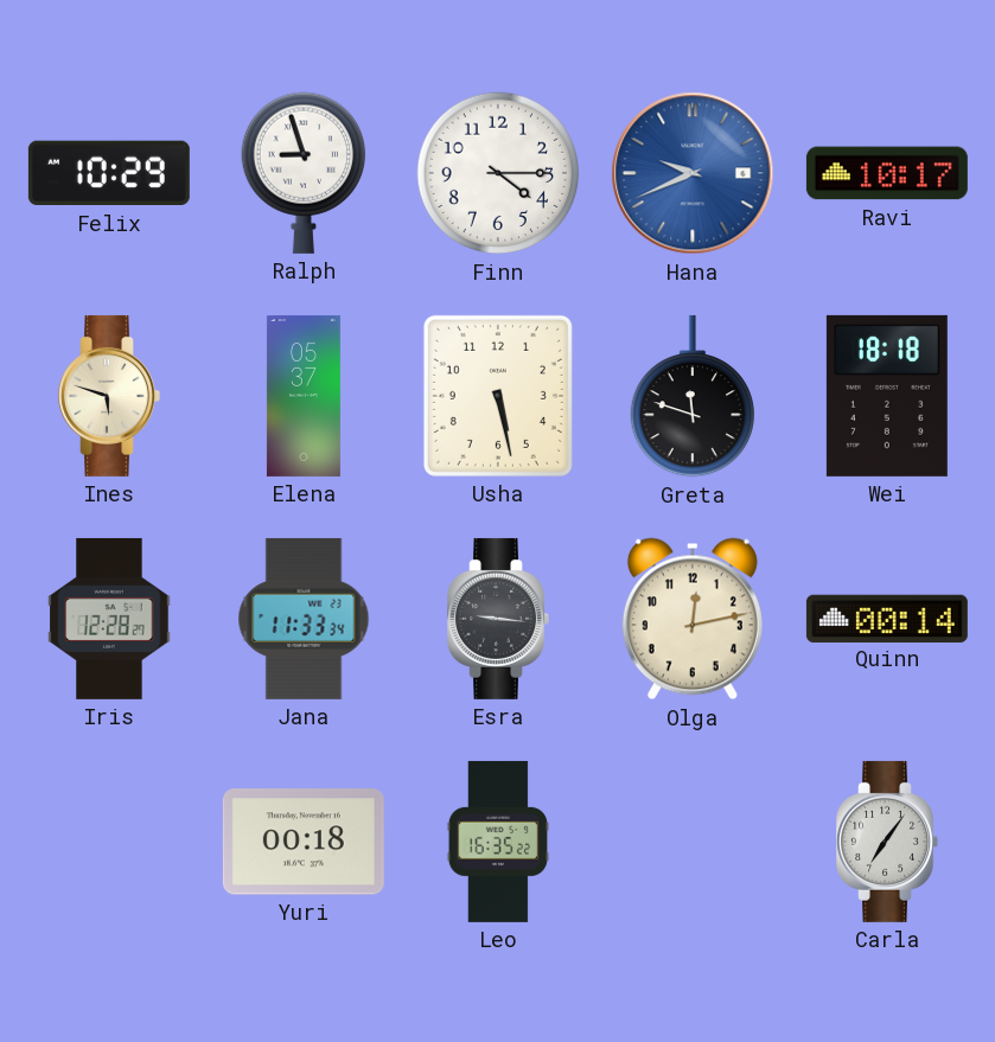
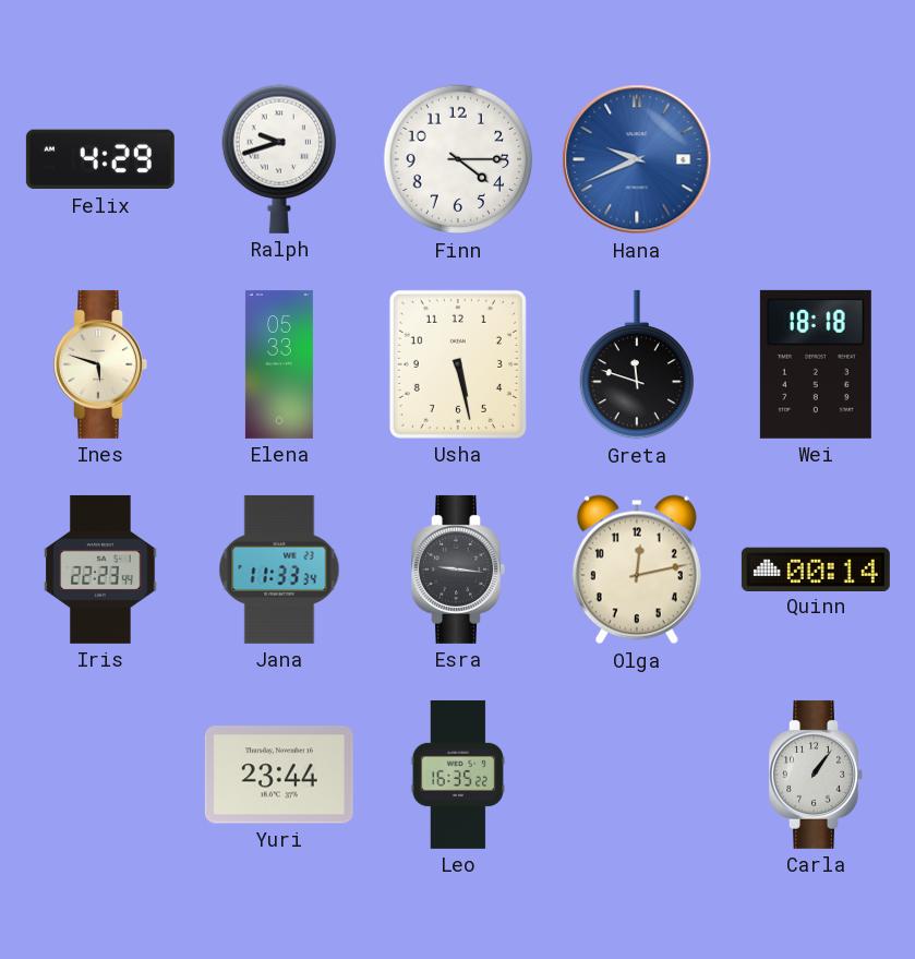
Felix: 10:29 -> 4:29
Ralph: 8:57 -> 9:42
Ravi: 10:17 -> none
Elena: 05:37 -> 05:33
Iris: 12:28 -> 22:23
Yuri: 00:18 -> 23:44
Carla: 7:06 -> 1:06
